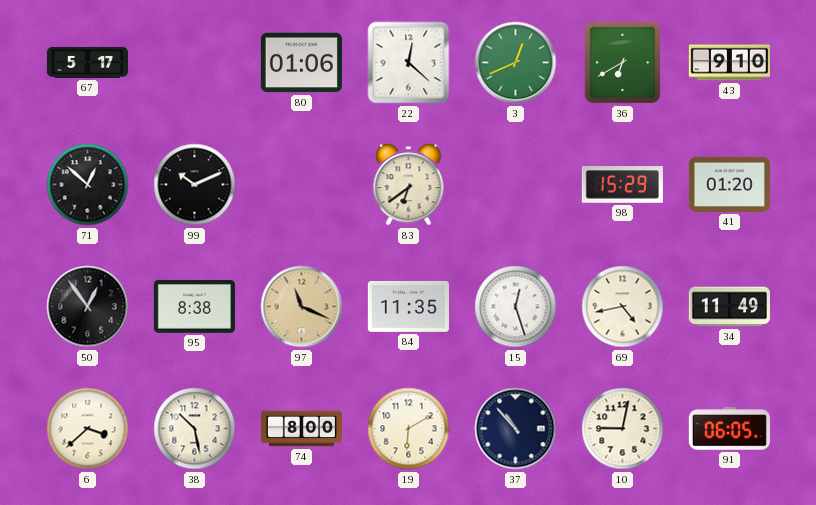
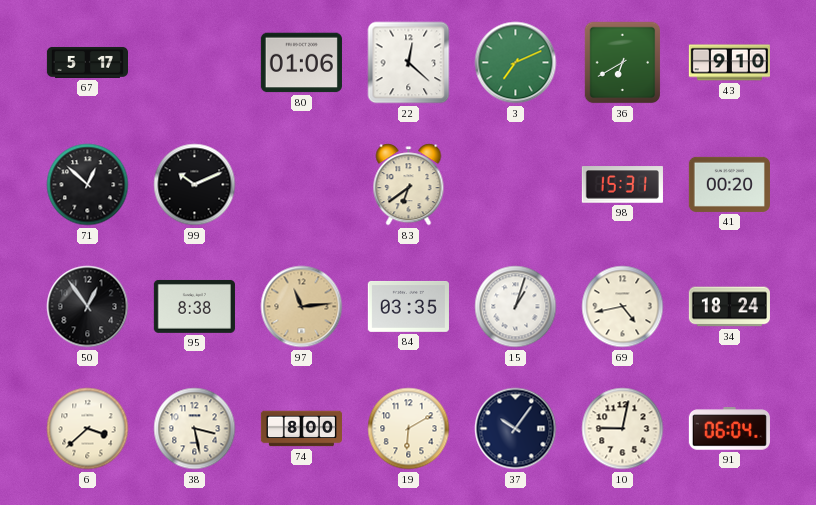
3: 12:41 -> 7:11
98: 15:29 -> 15:31
41: 01:20 -> 00:20
97: 11:19 -> 11:14
84: 11:35 -> 03:35
15: 12:27 -> 1:03
34: 11:49 -> 18:24
38: 10:28 -> 3:28
37: 10:53 -> 10:06
91: 06:05 -> 06:04
